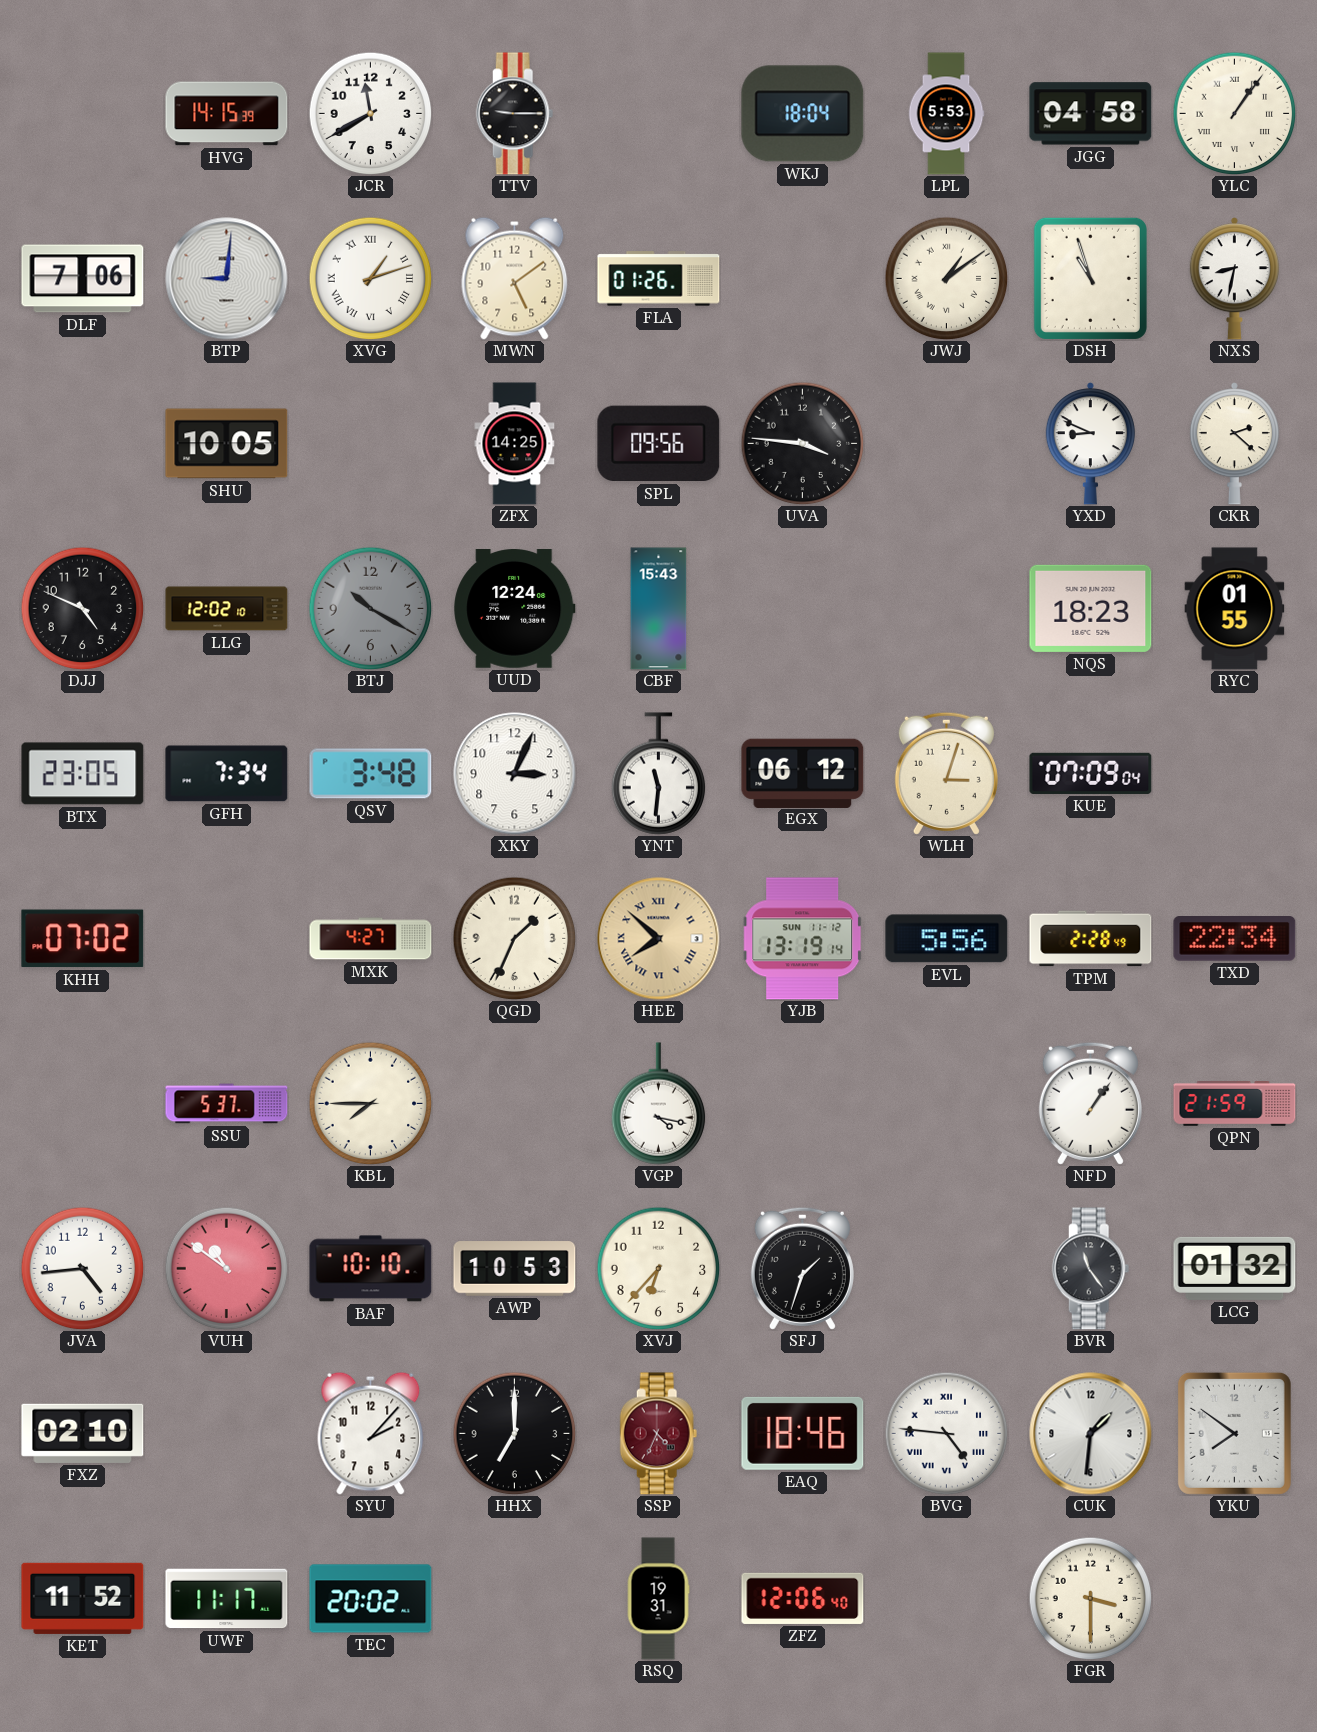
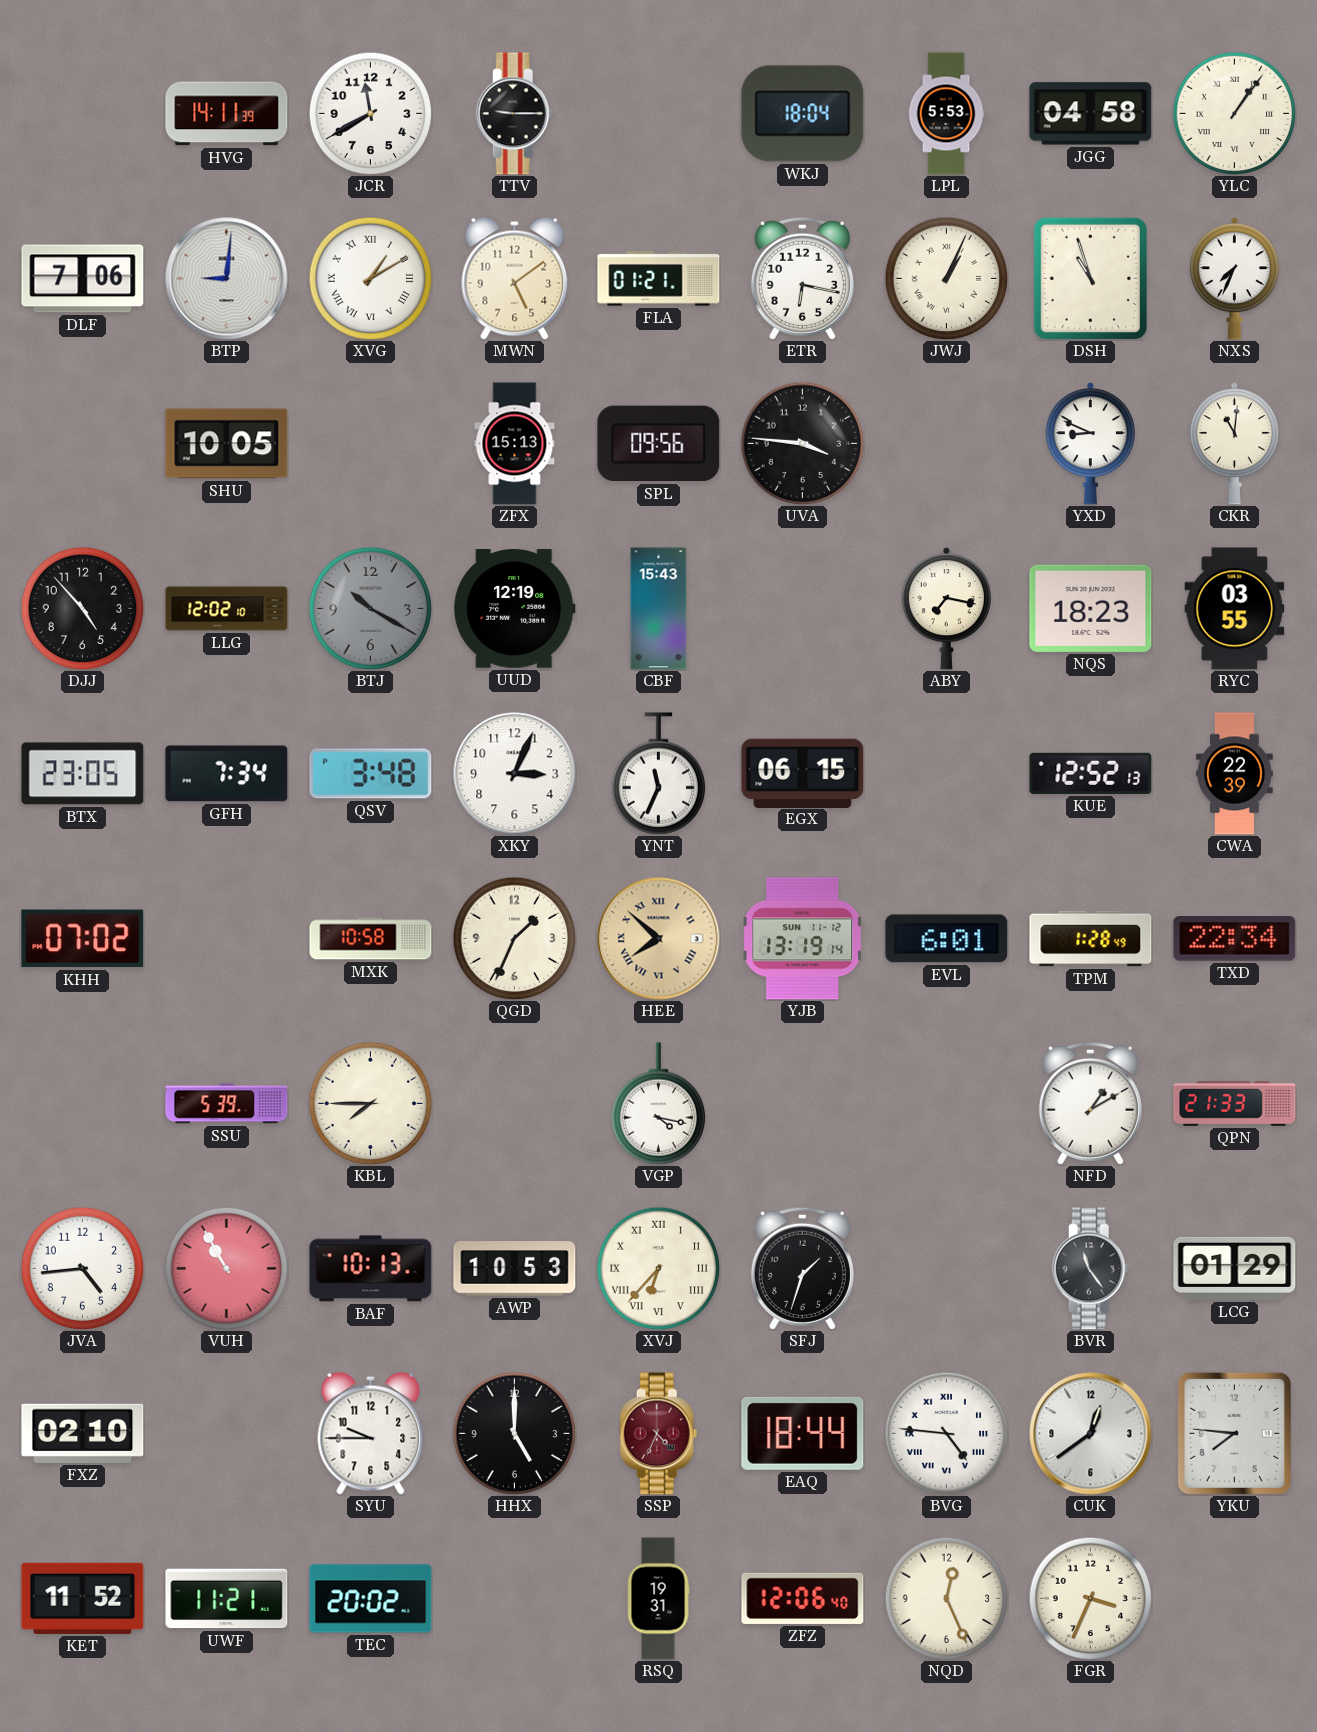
HVG: 14:15 -> 14:11
XVG: 1:12 -> 1:10
FLA: 01:26 -> 01:21
ETR: none -> 6:17
JWJ: 1:09 -> 1:04
NXS: 8:32 -> 7:34
ZFX: 14:25 -> 15:13
CKR: 2:22 -> 11:01
DJJ: 4:49 -> 4:53
UUD: 12:24 -> 12:19
ABY: none -> 7:17
RYC: 01:55 -> 03:55
YNT: 11:31 -> 11:34
EGX: 06:12 -> 06:15
WLH: 3:03 -> none
KUE: 07:09 -> 12:52
CWA: none -> 22:39
MXK: 4:27 -> 10:58
EVL: 5:56 -> 6:01
TPM: 2:28 -> 1:28
SSU: 5:37 -> 5:39
NFD: 1:06 -> 1:10
QPN: 21:59 -> 21:33
VUH: 10:51 -> 10:55
BAF: 10:10 -> 10:13
XVJ numerals: Arabic -> Roman
LCG: 01:32 -> 01:29
SYU: 2:07 -> 9:45
HHX: 7:00 -> 5:00
EAQ: 18:46 -> 18:44
CUK: 1:31 -> 12:39
YKU: 7:51 -> 7:46
UWF: 11:17 -> 11:21
NQD: none -> 12:26
FGR: 3:30 -> 3:34
